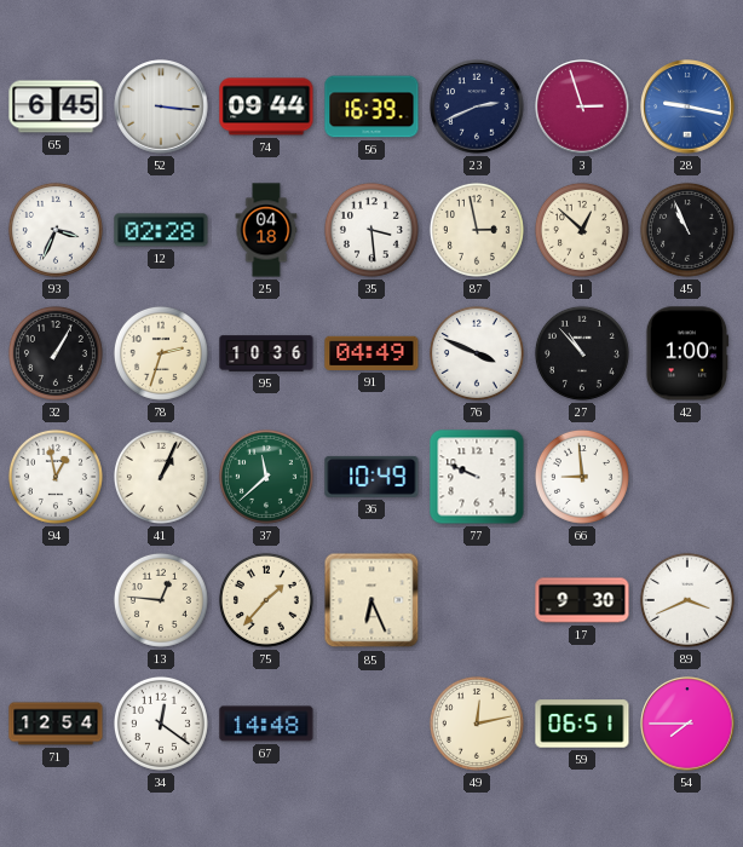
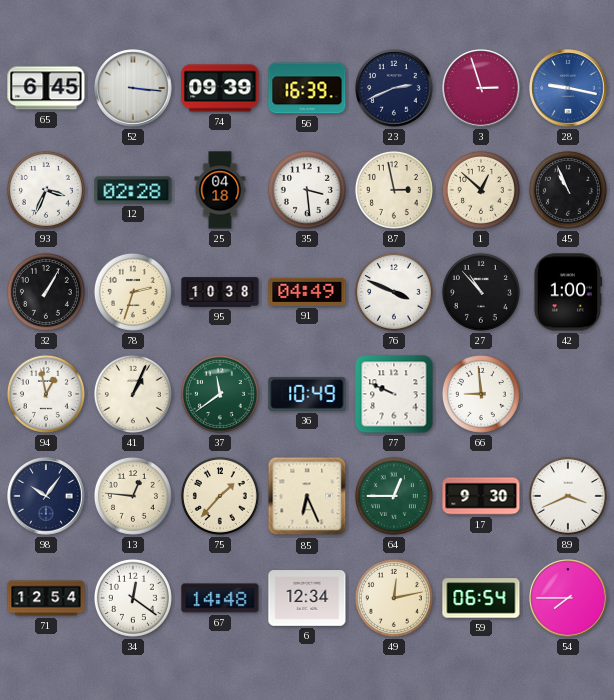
74: 09:44 -> 09:39
95: 10:36 -> 10:38
37: 11:38 -> 11:39
98: none -> 10:06
64: none -> 12:45
6: none -> 12:34
59: 06:51 -> 06:54
